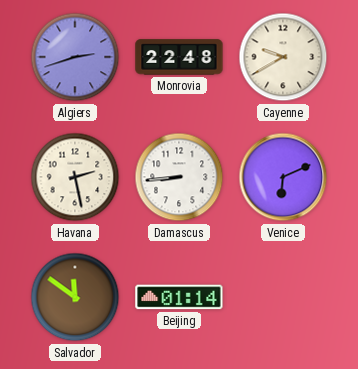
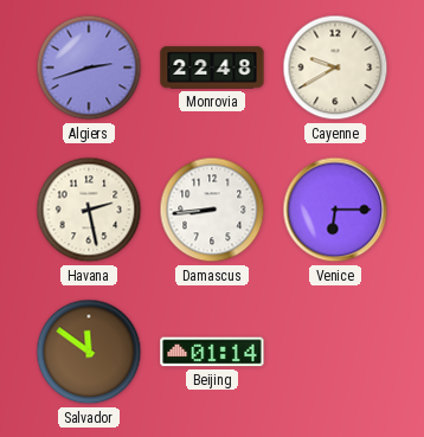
Venice: 6:11 -> 6:15
